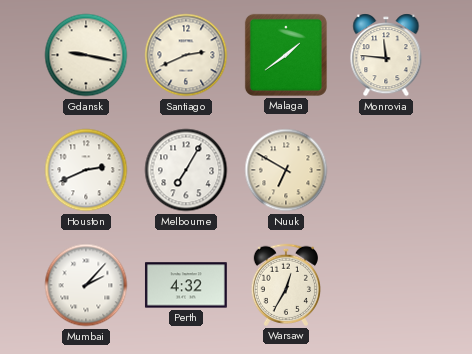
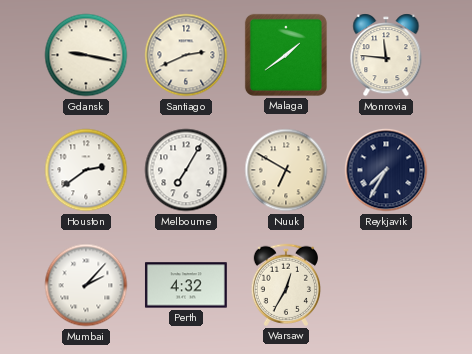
Houston: 2:41 -> 2:39
Reykjavik: none -> 7:35
